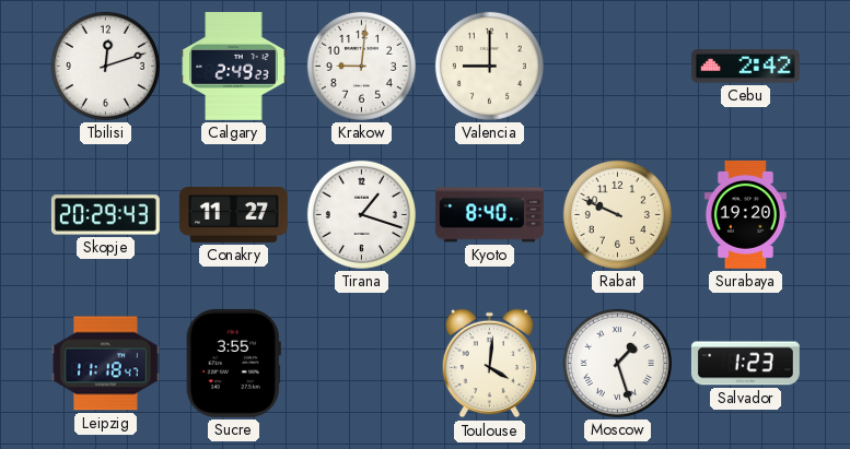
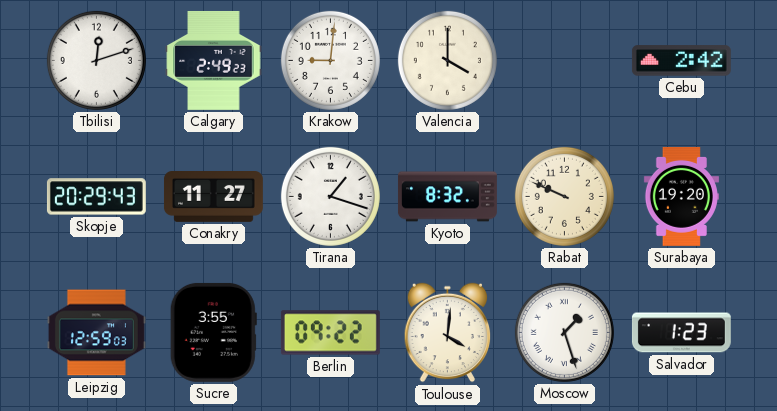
Valencia: 9:00 -> 4:00
Kyoto: 8:40 -> 8:32
Leipzig: 11:18 -> 12:59
Berlin: none -> 09:22
